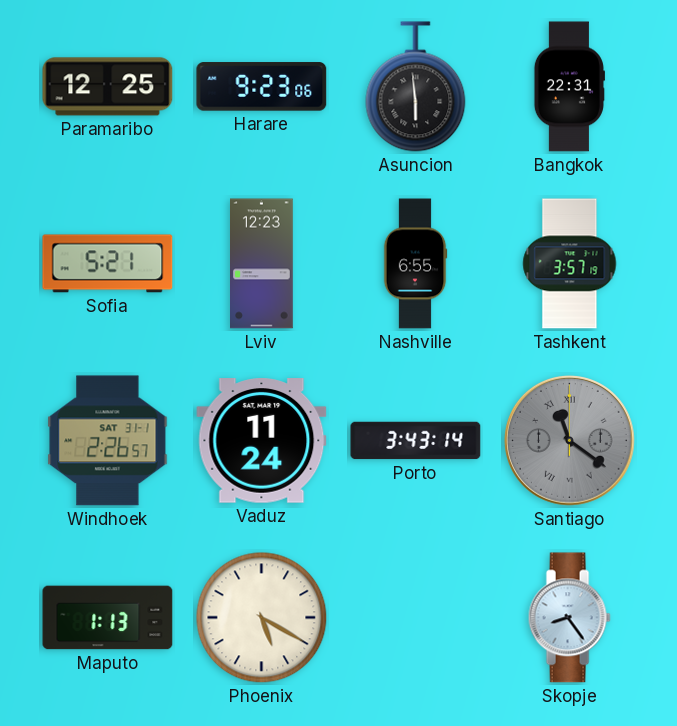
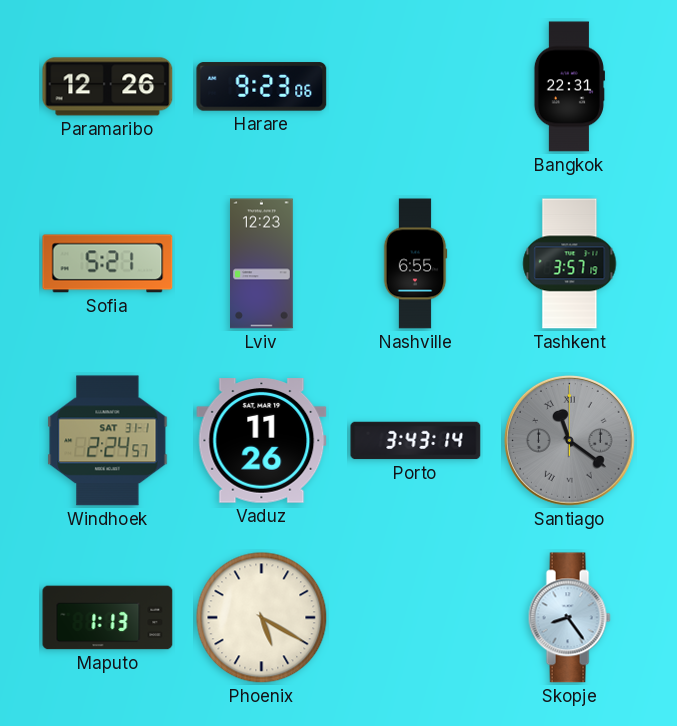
Paramaribo: 12:25 -> 12:26
Asuncion: 5:59 -> none
Windhoek: 2:26 -> 2:24
Vaduz: 11:24 -> 11:26
